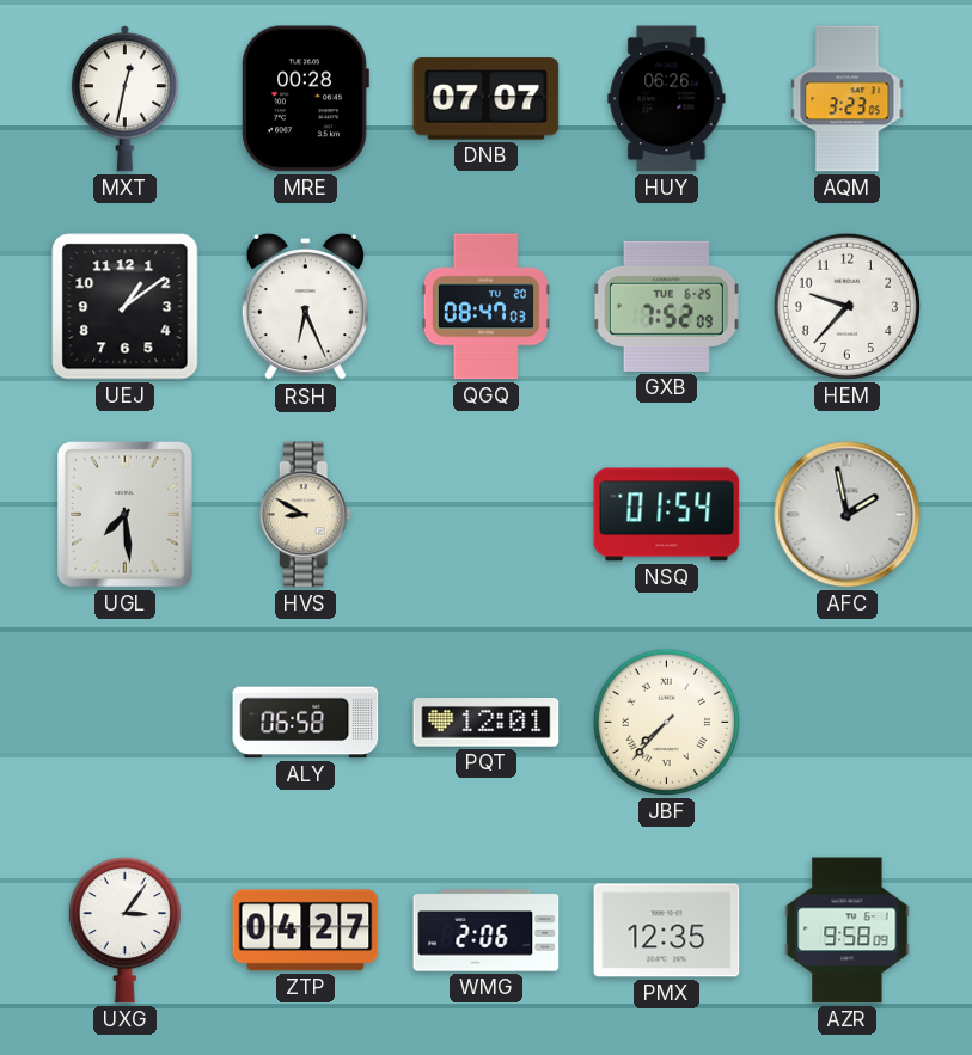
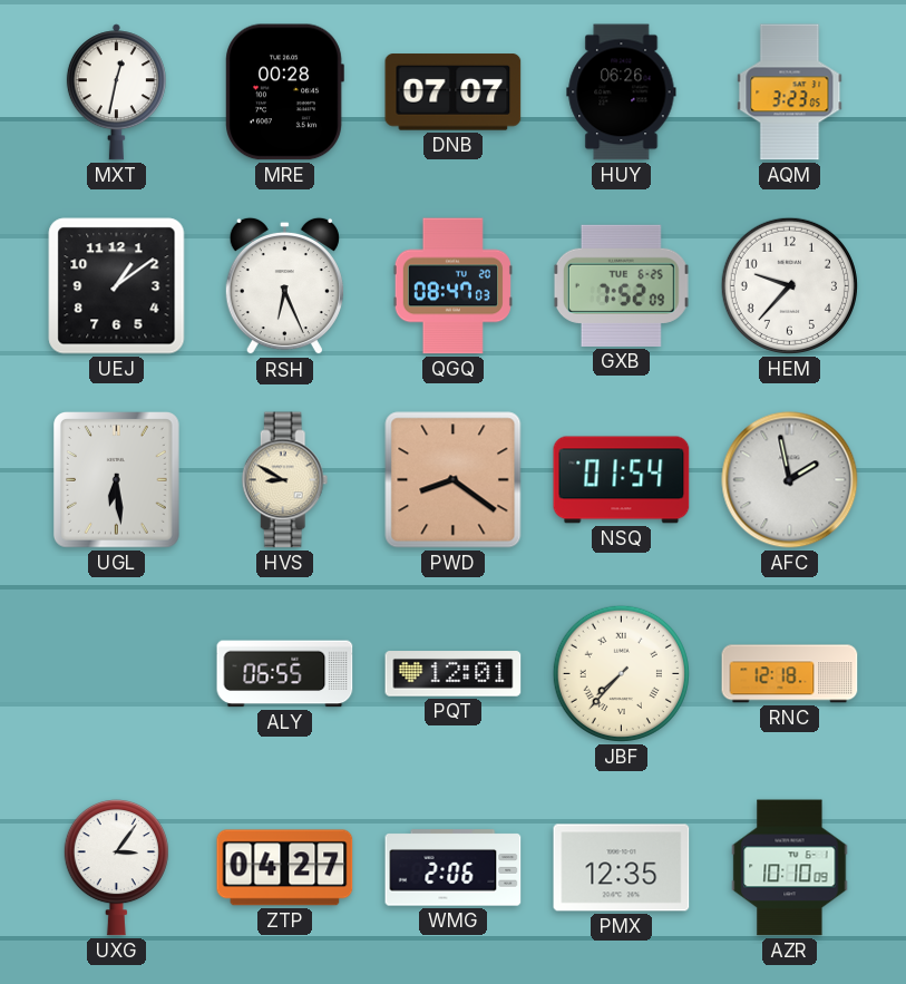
UGL: 7:29 -> 6:29
PWD: none -> 8:21
ALY: 06:58 -> 06:55
RNC: none -> 12:18
AZR: 9:58 -> 10:10
